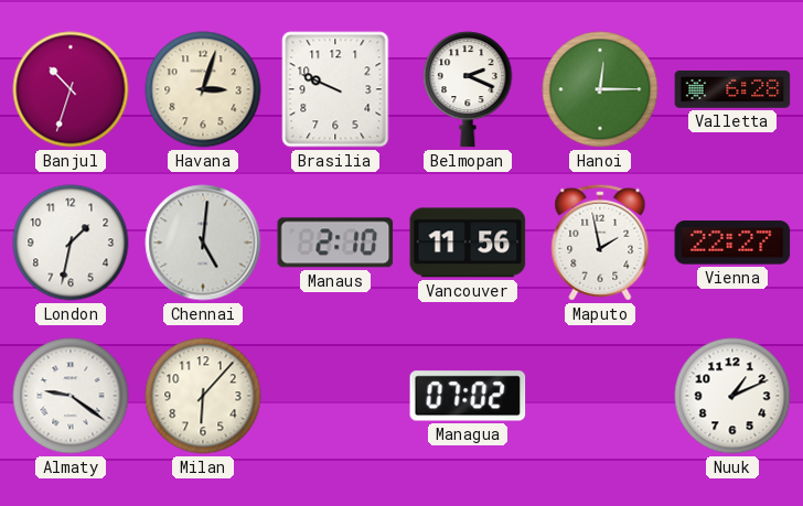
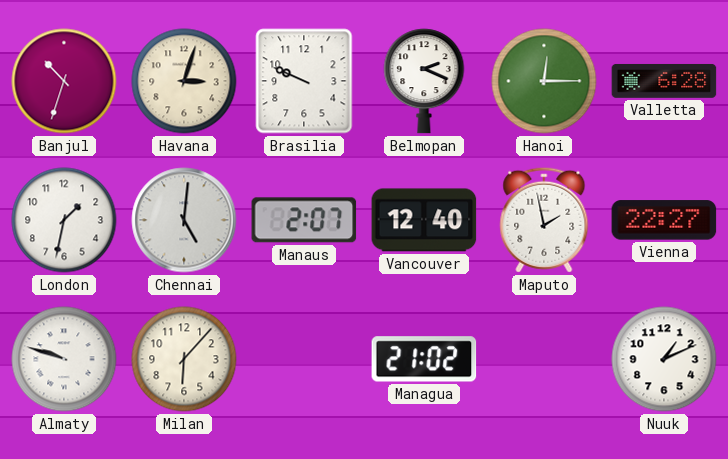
Manaus: 2:10 -> 2:07
Vancouver: 11:56 -> 12:40
Almaty: 9:21 -> 9:48
Managua: 07:02 -> 21:02
